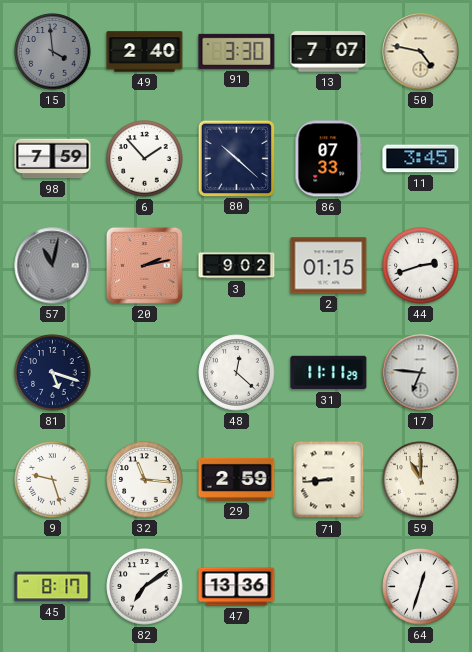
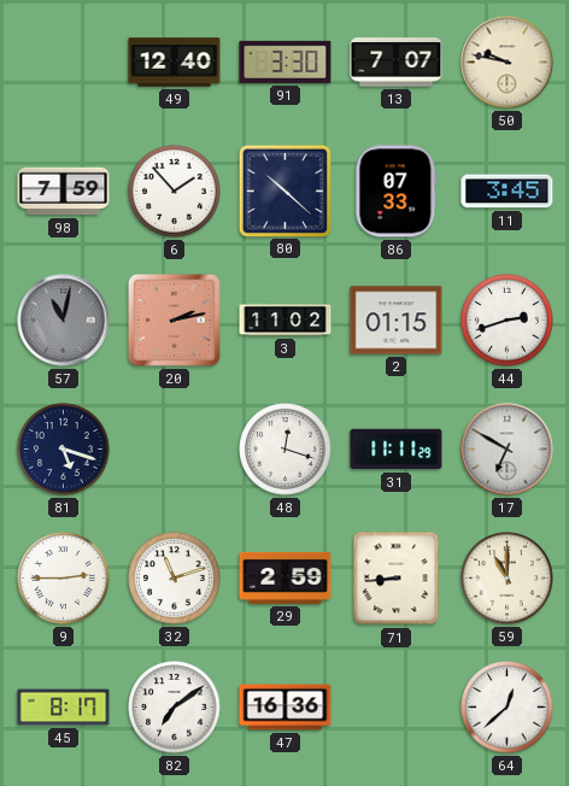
15: 3:59 -> none
49: 2:40 -> 12:40
50: 4:47 -> 9:47
3: 9:02 -> 11:02
48: 12:22 -> 12:18
17: 6:46 -> 6:50
9: 9:27 -> 2:45
32: 11:16 -> 11:12
47: 13:36 -> 16:36
64: 12:33 -> 12:38
